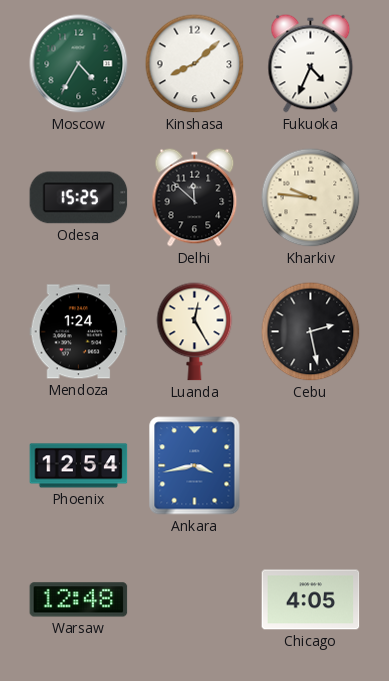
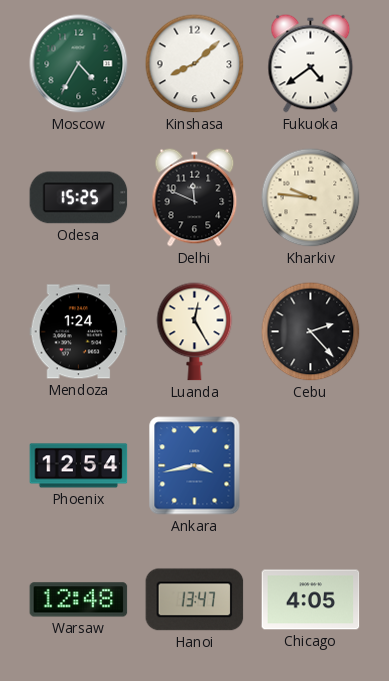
Fukuoka: 4:34 -> 4:39
Delhi: 11:52 -> 11:49
Cebu: 2:28 -> 2:23
Hanoi: none -> 13:47
